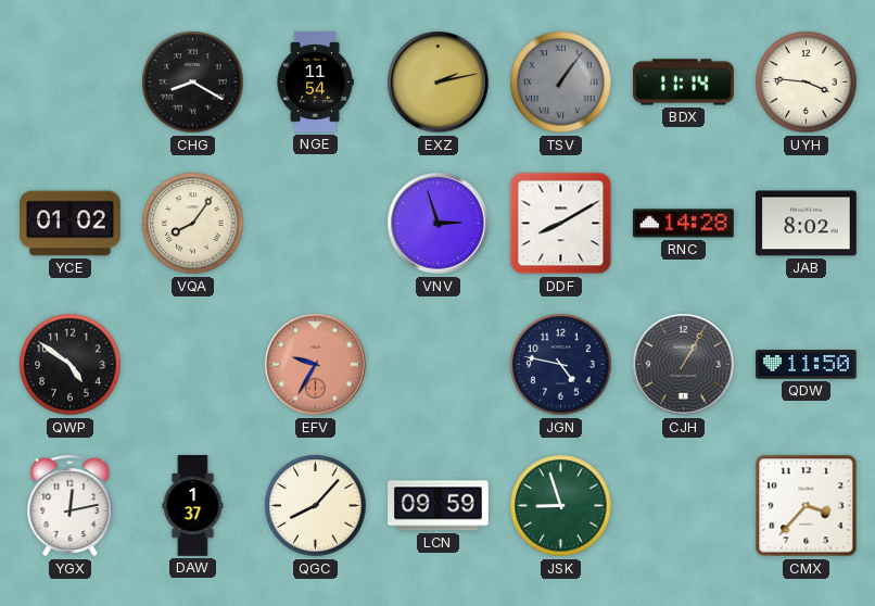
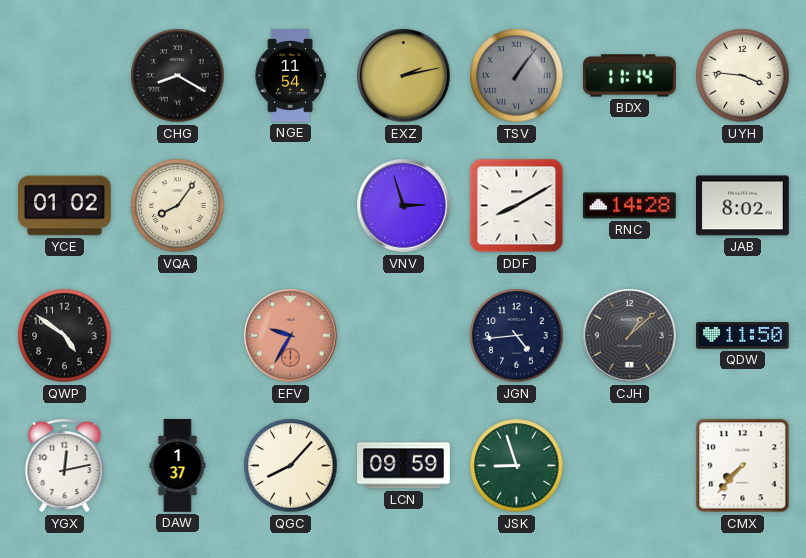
JGN: 4:47 -> 4:44
CJH: 1:05 -> 1:08
CMX: 3:37 -> 7:37
